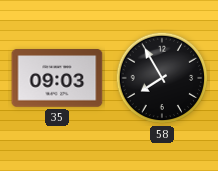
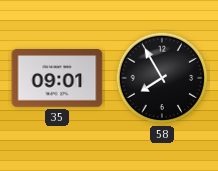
35: 09:03 -> 09:01
